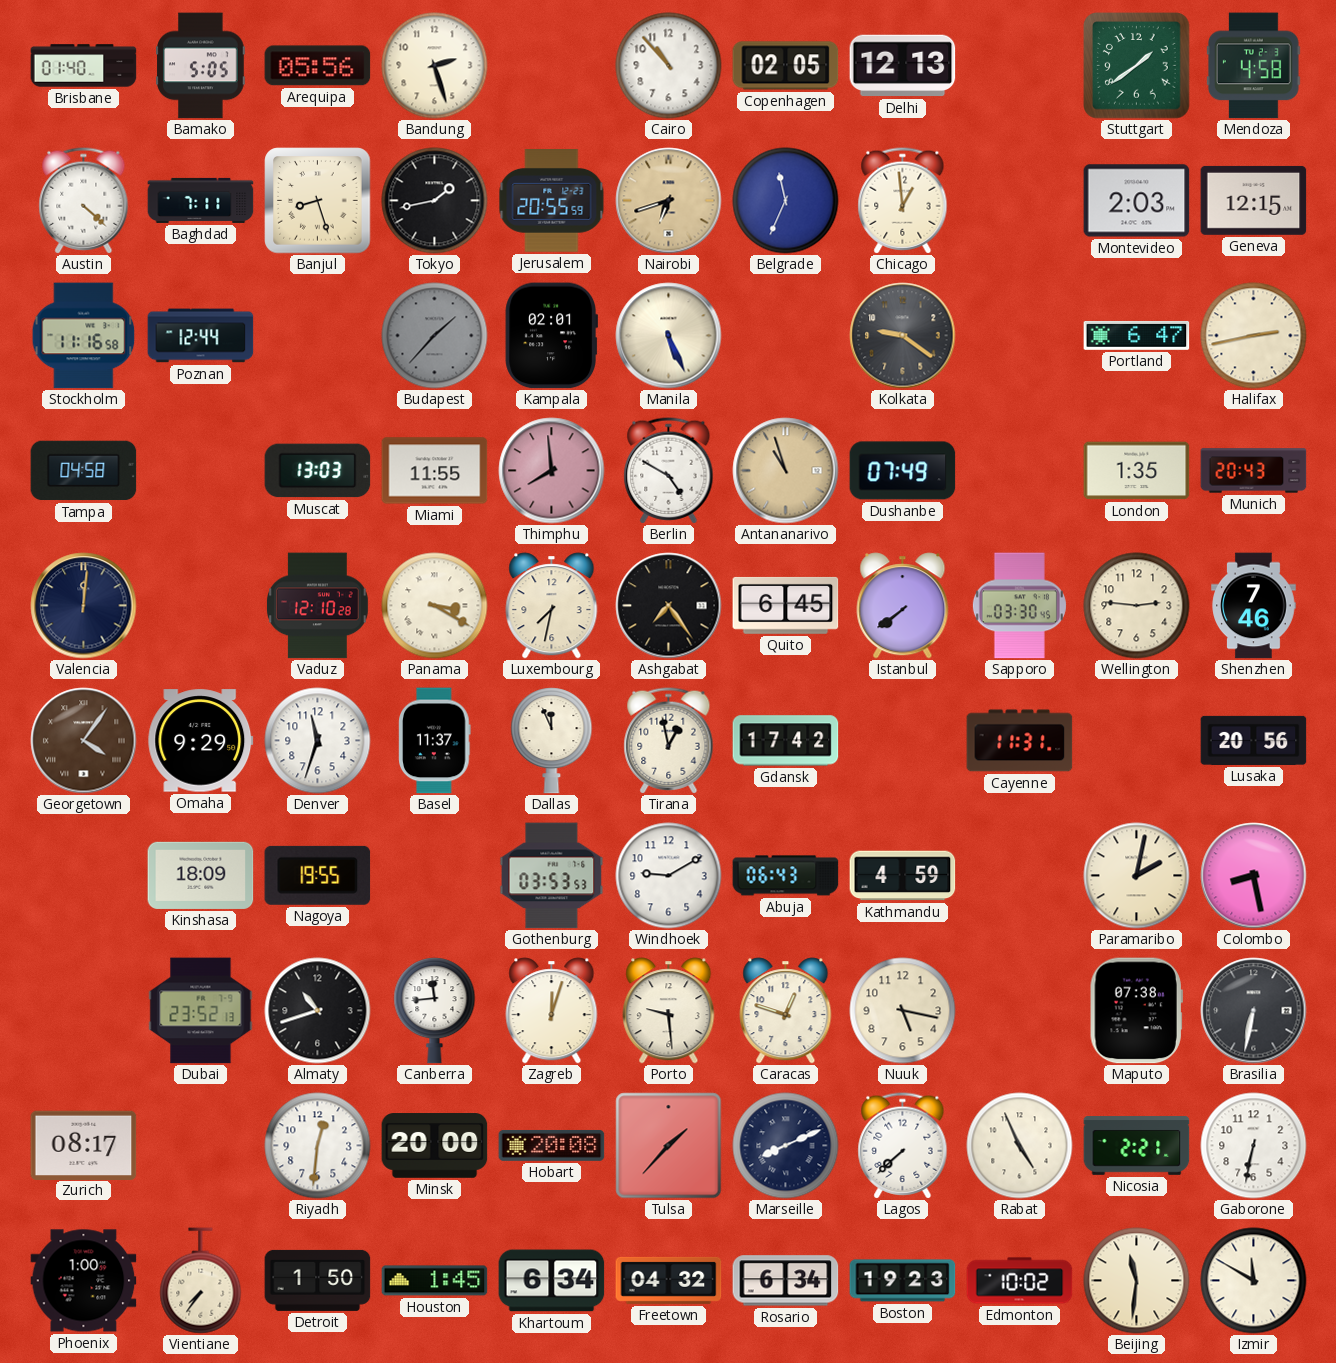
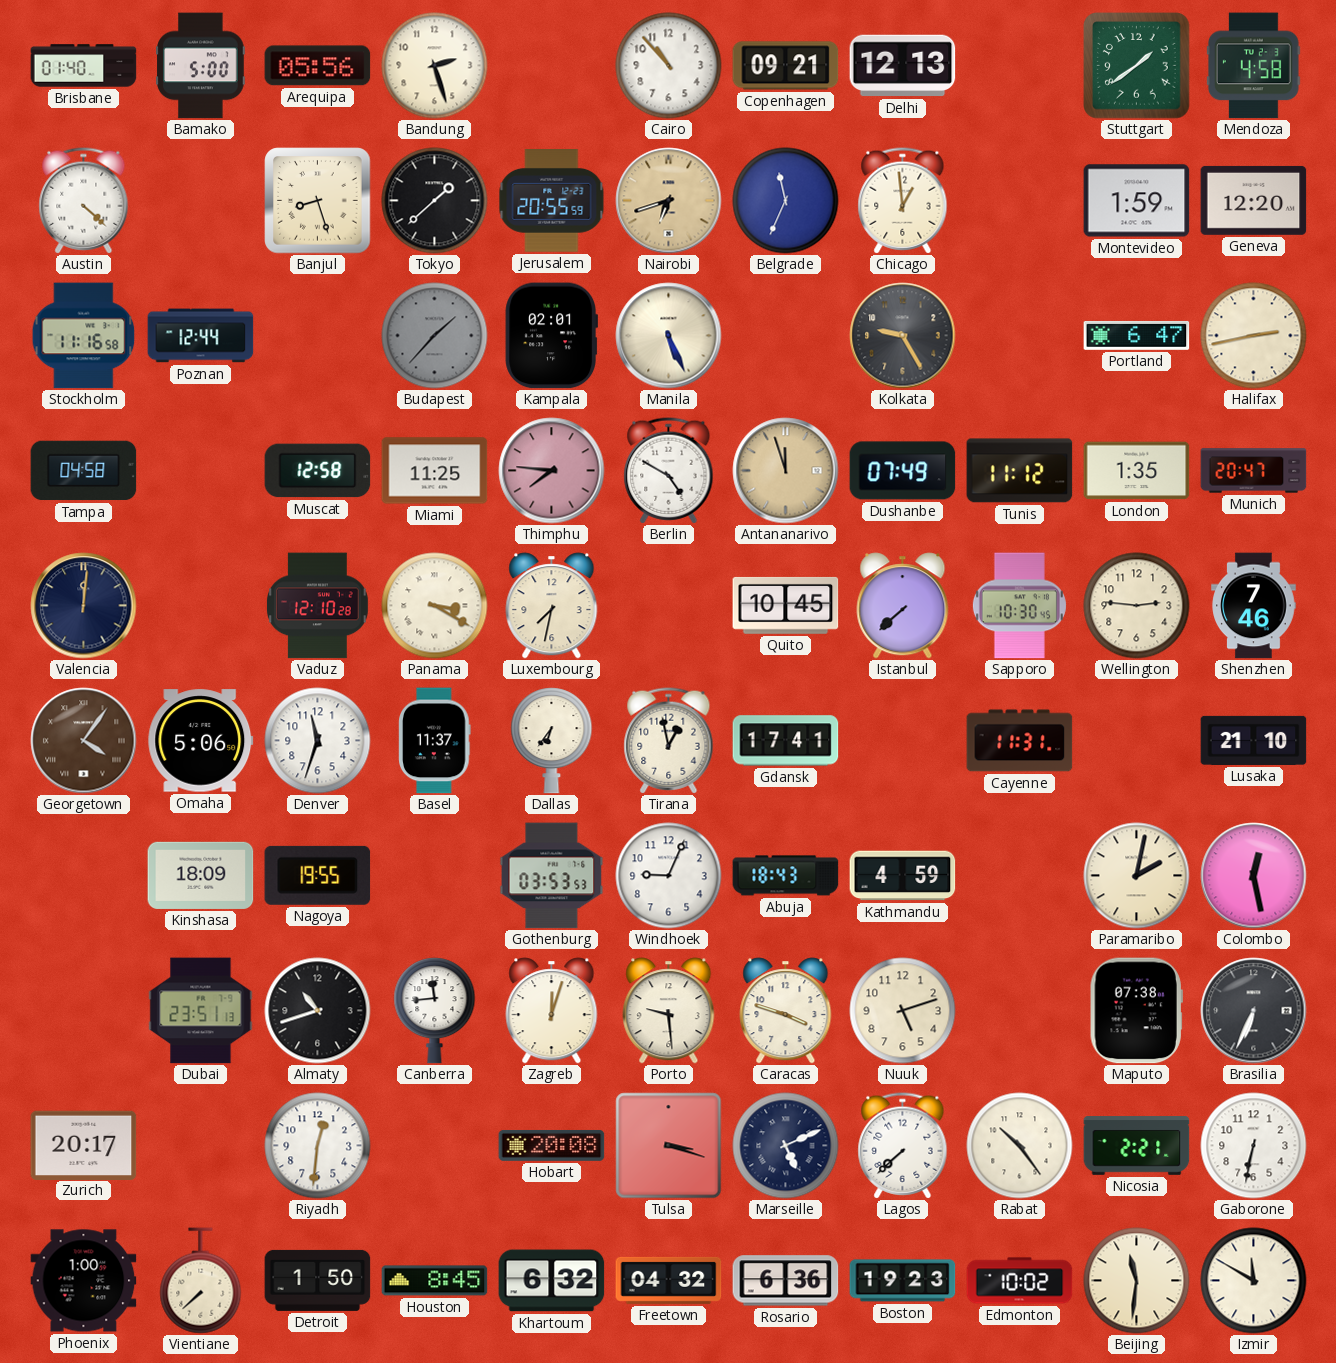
Bamako: 5:05 -> 5:00
Copenhagen: 02:05 -> 09:21
Baghdad: 7:11 -> none
Tokyo: 1:43 -> 1:38
Montevideo: 2:03 -> 1:59
Geneva: 12:15 -> 12:20
Kolkata: 9:21 -> 9:25
Muscat: 13:03 -> 12:58
Miami: 11:55 -> 11:25
Thimphu: 7:59 -> 7:46
Antananarivo: 10:57 -> 11:57
Tunis: none -> 11:12
Munich: 20:43 -> 20:47
Ashgabat: 7:24 -> none
Quito: 6:45 -> 10:45
Istanbul: 7:39 -> 7:38
Sapporo: 03:30 -> 10:30
Omaha: 9:29 -> 5:06
Dallas: 11:56 -> 6:36
Gdansk: 17:42 -> 17:41
Lusaka: 20:56 -> 21:10
Windhoek: 9:10 -> 9:04
Abuja: 06:43 -> 18:43
Colombo: 8:28 -> 12:28
Dubai: 23:52 -> 23:51
Caracas: 12:48 -> 3:48
Nuuk: 5:17 -> 5:12
Brasilia: 6:32 -> 6:34
Zurich: 08:17 -> 20:17
Minsk: 20:00 -> none
Tulsa: 1:37 -> 3:18
Marseille: 8:11 -> 5:11
Rabat: 4:56 -> 10:24
Vientiane: 7:36 -> 7:38
Houston: 1:45 -> 8:45
Khartoum: 6:34 -> 6:32
Rosario: 6:34 -> 6:36
